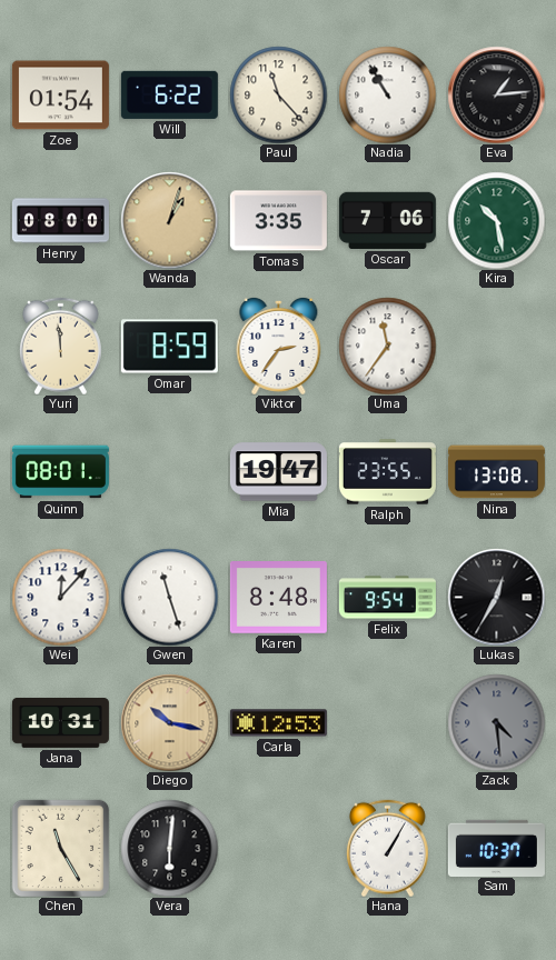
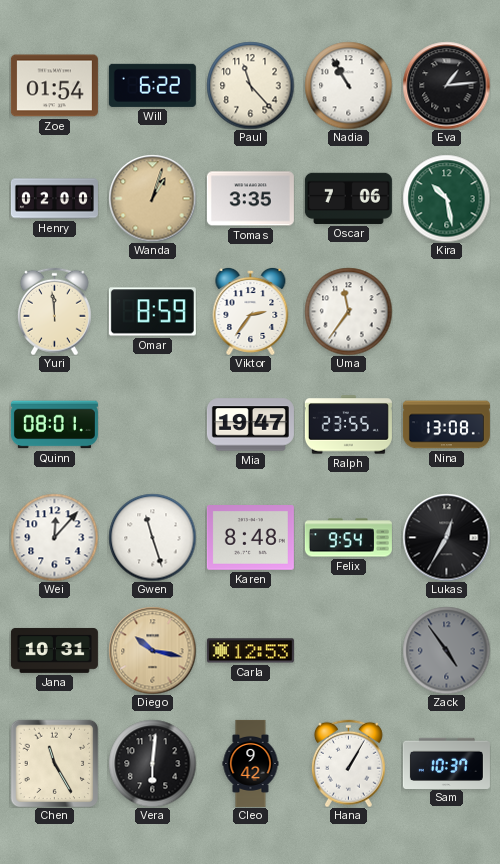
Henry: 08:00 -> 02:00
Zack: 4:29 -> 4:54
Cleo: none -> 9:42
